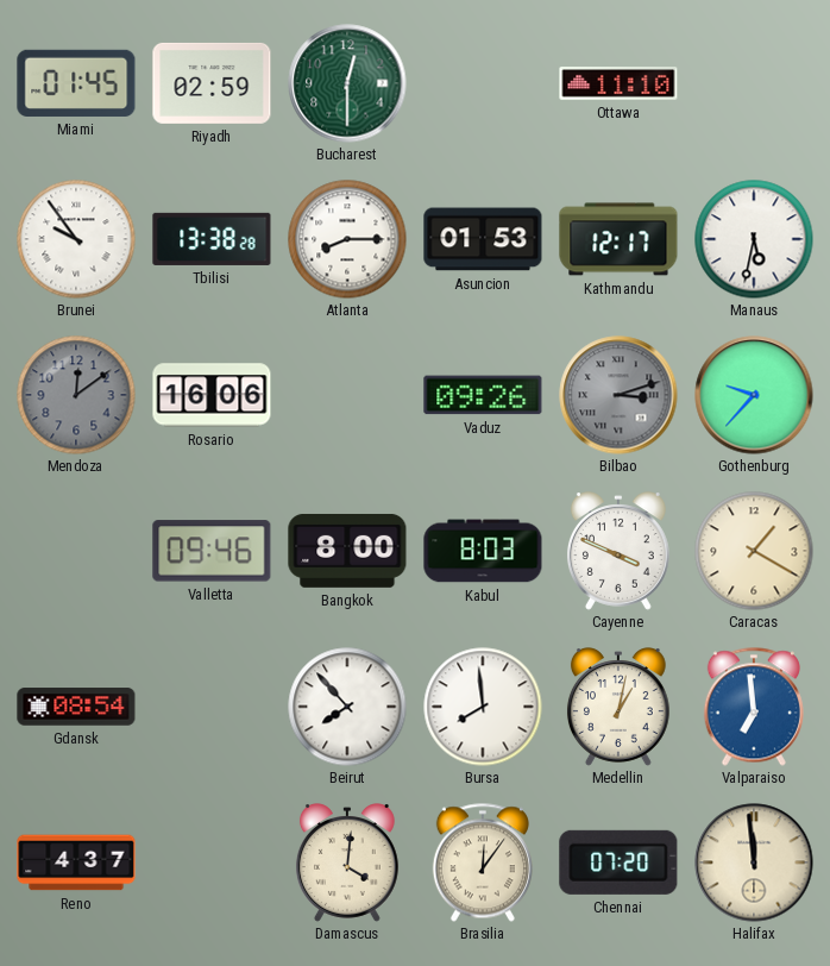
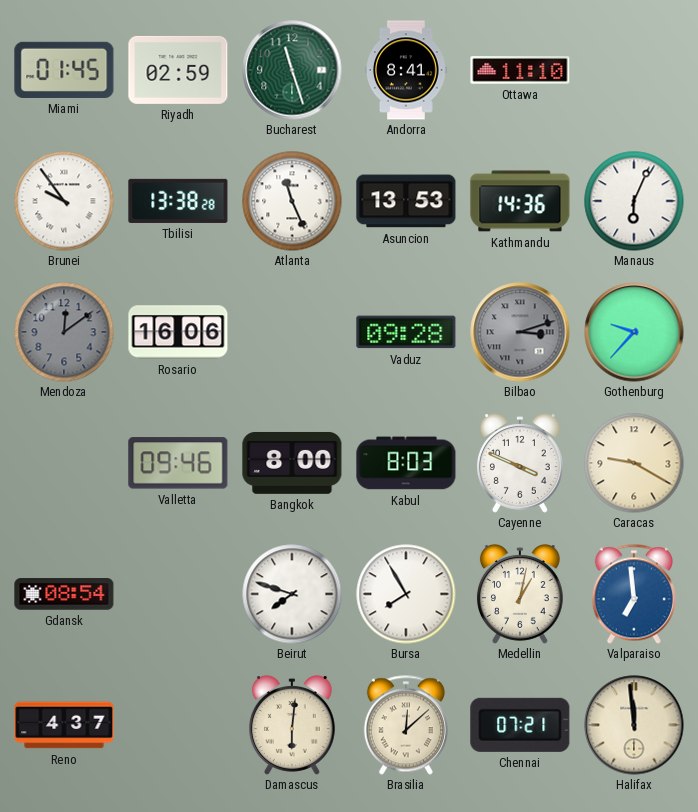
Bucharest: 12:30 -> 11:27
Andorra: none -> 8:41
Atlanta: 8:15 -> 11:26
Asuncion: 01:53 -> 13:53
Kathmandu: 12:17 -> 14:36
Manaus: 5:32 -> 6:04
Vaduz: 09:26 -> 09:28
Caracas: 1:20 -> 9:20
Beirut: 7:53 -> 7:48
Bursa: 7:59 -> 7:55
Damascus: 4:01 -> 6:01
Brasilia: 12:06 -> 12:08
Chennai: 07:20 -> 07:21
